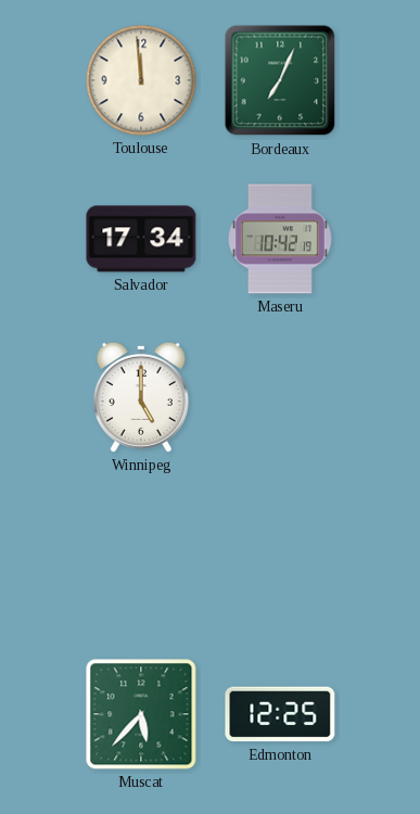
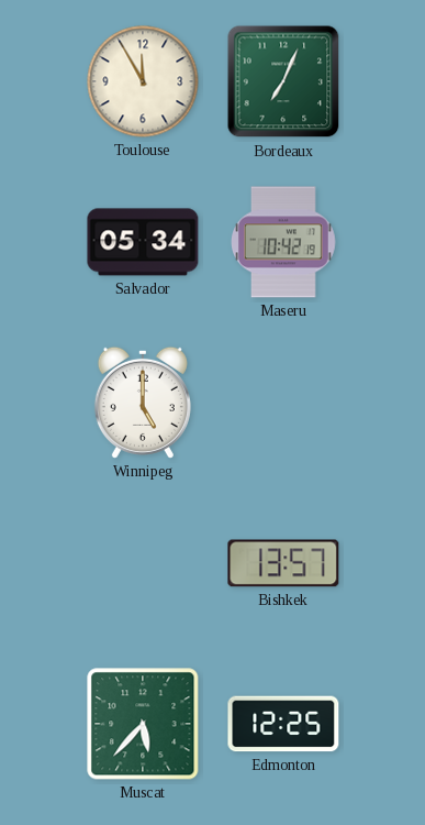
Toulouse: 11:59 -> 11:55
Salvador: 17:34 -> 05:34
Bishkek: none -> 13:57
